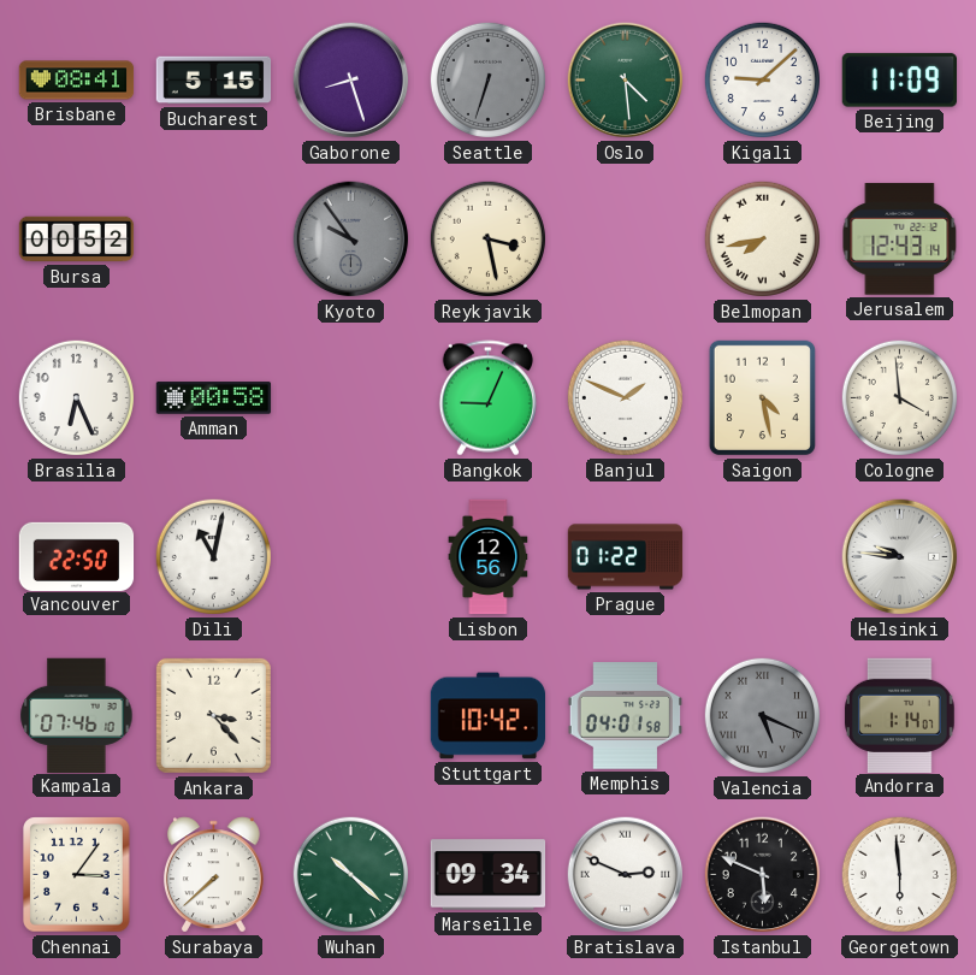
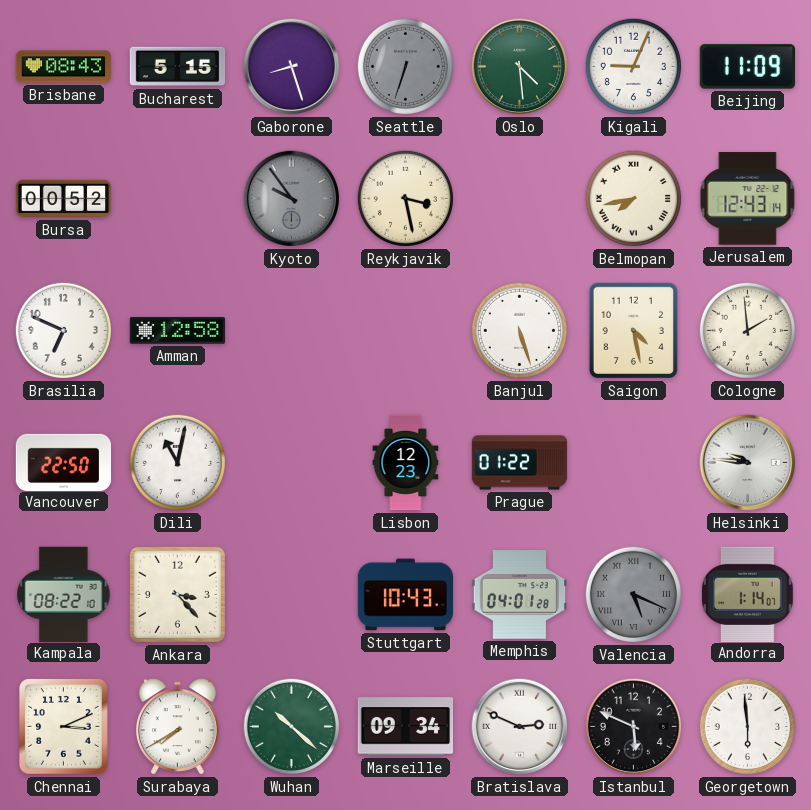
Brisbane: 08:41 -> 08:43
Kigali: 9:08 -> 9:04
Brasilia: 6:26 -> 6:49
Amman: 00:58 -> 12:58
Bangkok: 9:04 -> none
Banjul: 1:49 -> 5:27
Cologne: 3:59 -> 1:59
Lisbon: 12:56 -> 12:23
Kampala: 07:46 -> 08:22
Stuttgart: 10:42 -> 10:43
Memphis: 04:01:58 -> 04:01:28
Chennai: 3:06 -> 3:11
Surabaya: 7:38 -> 7:40
